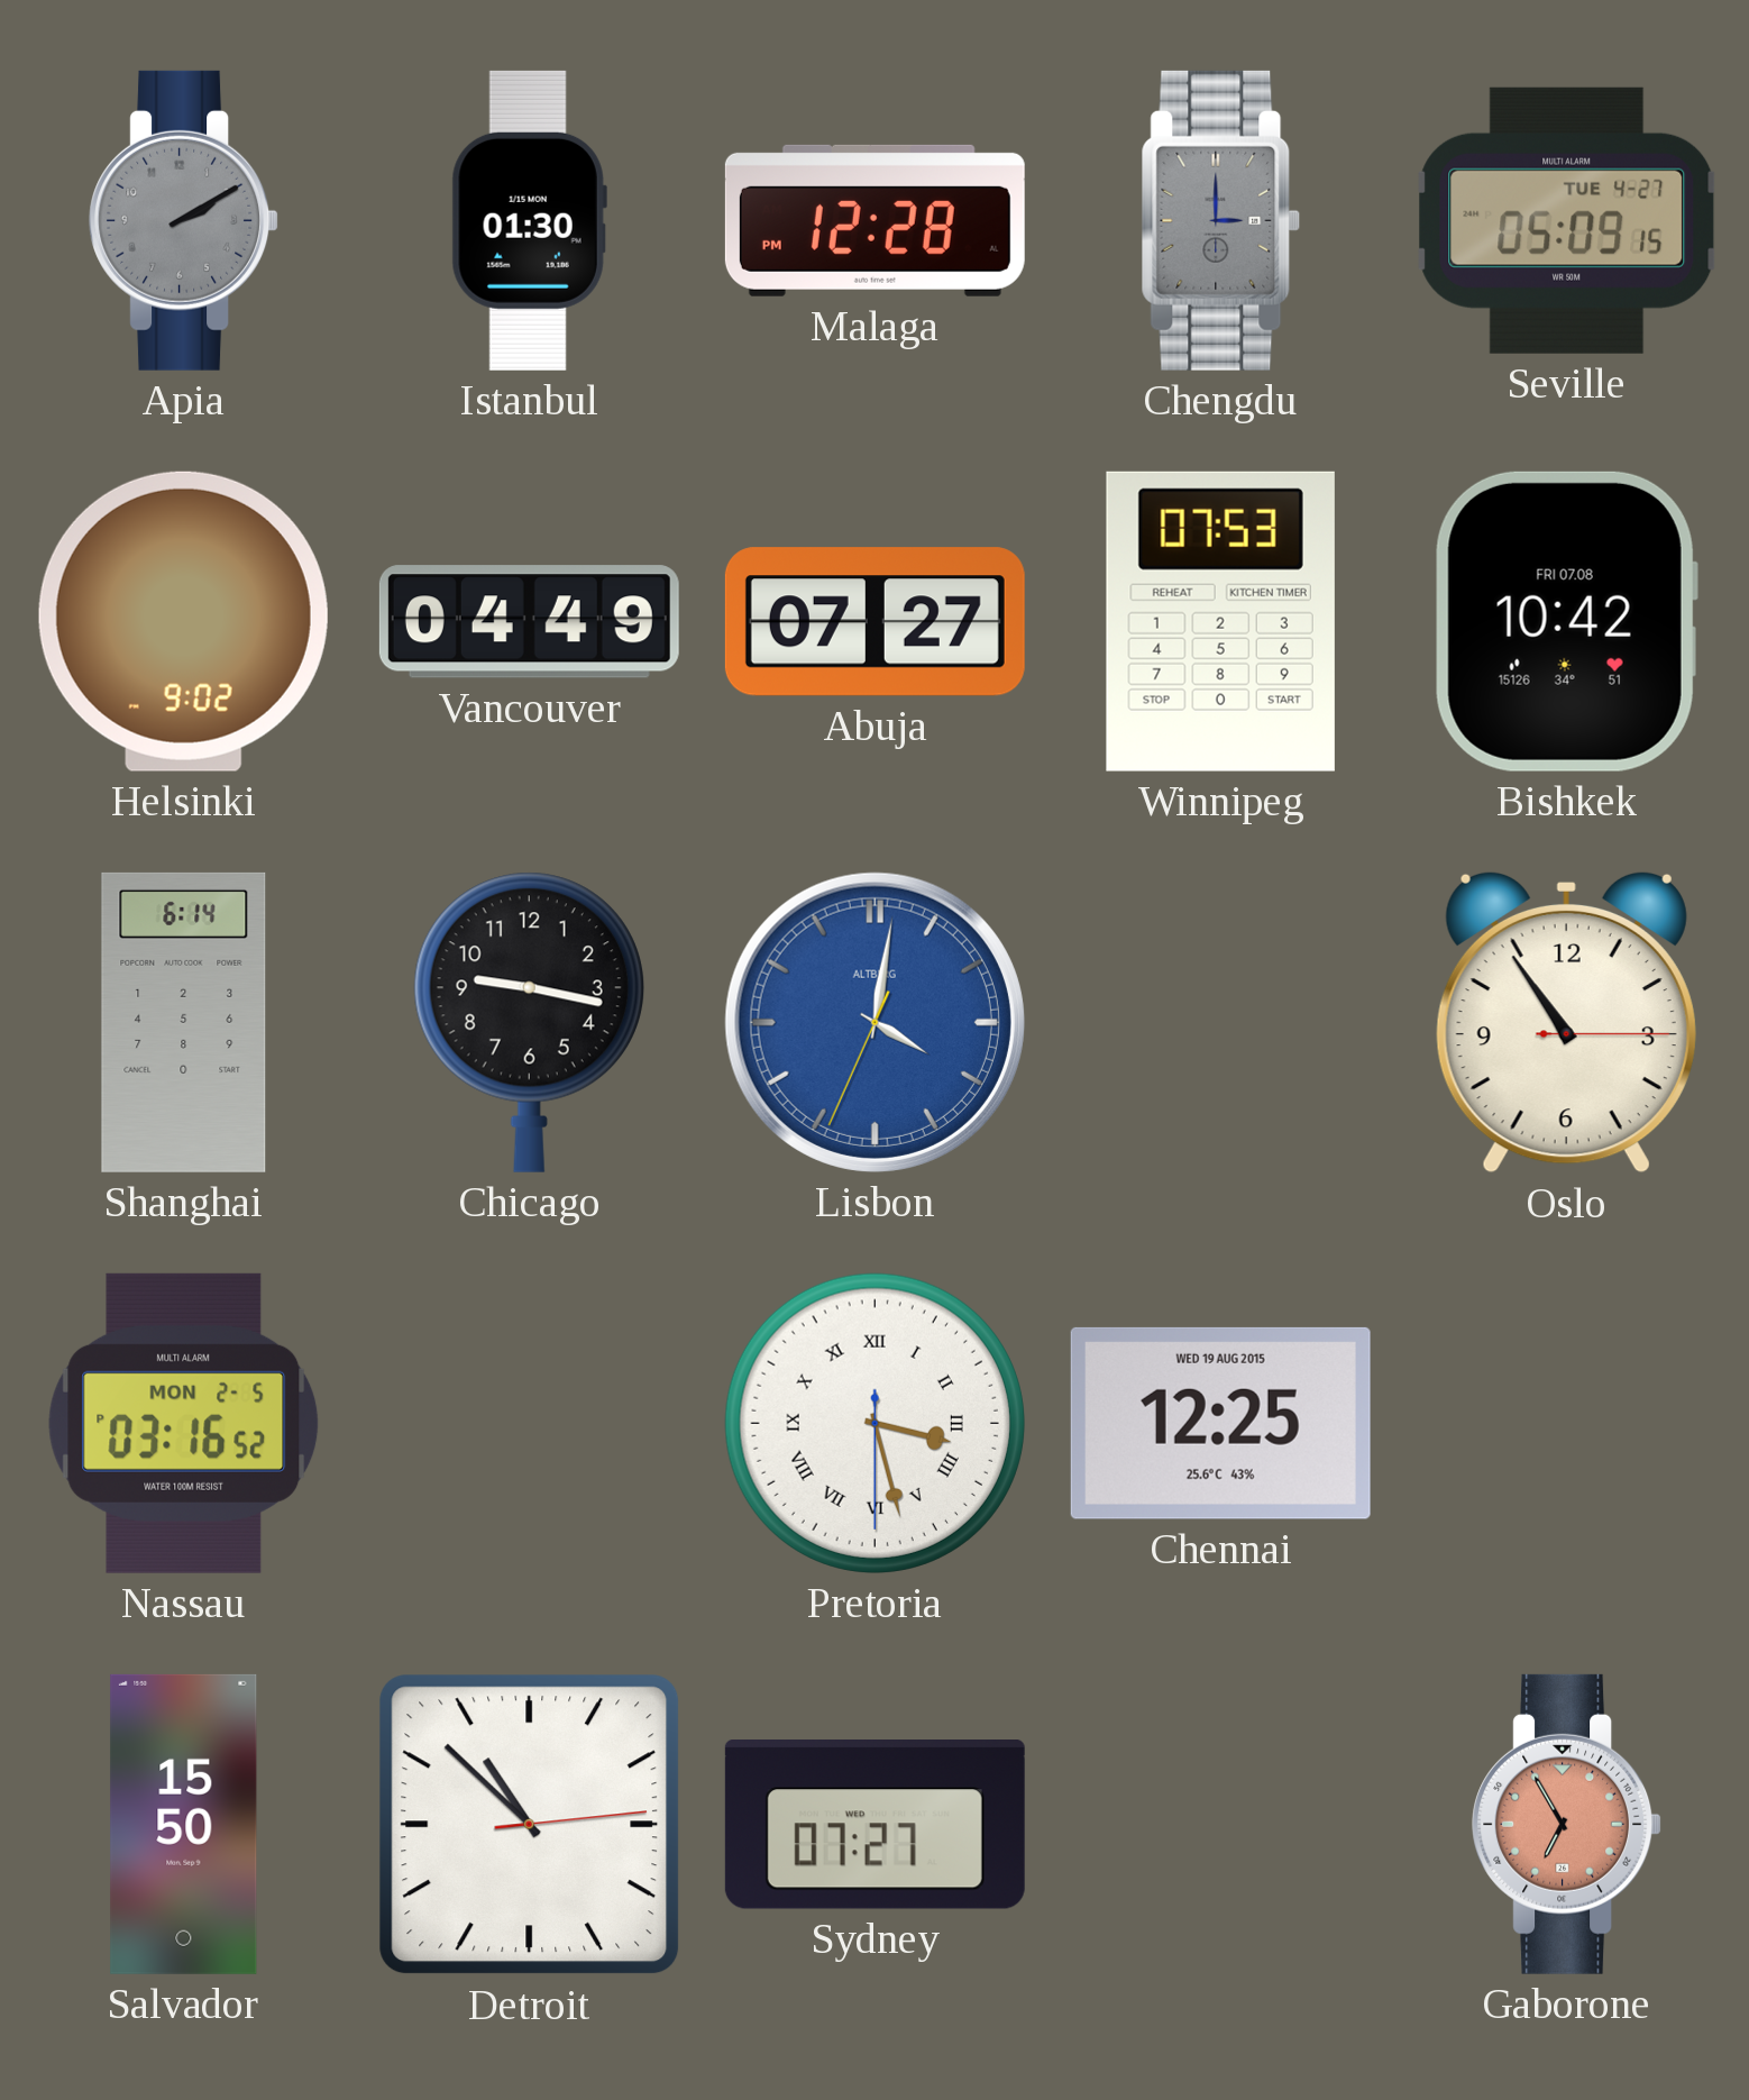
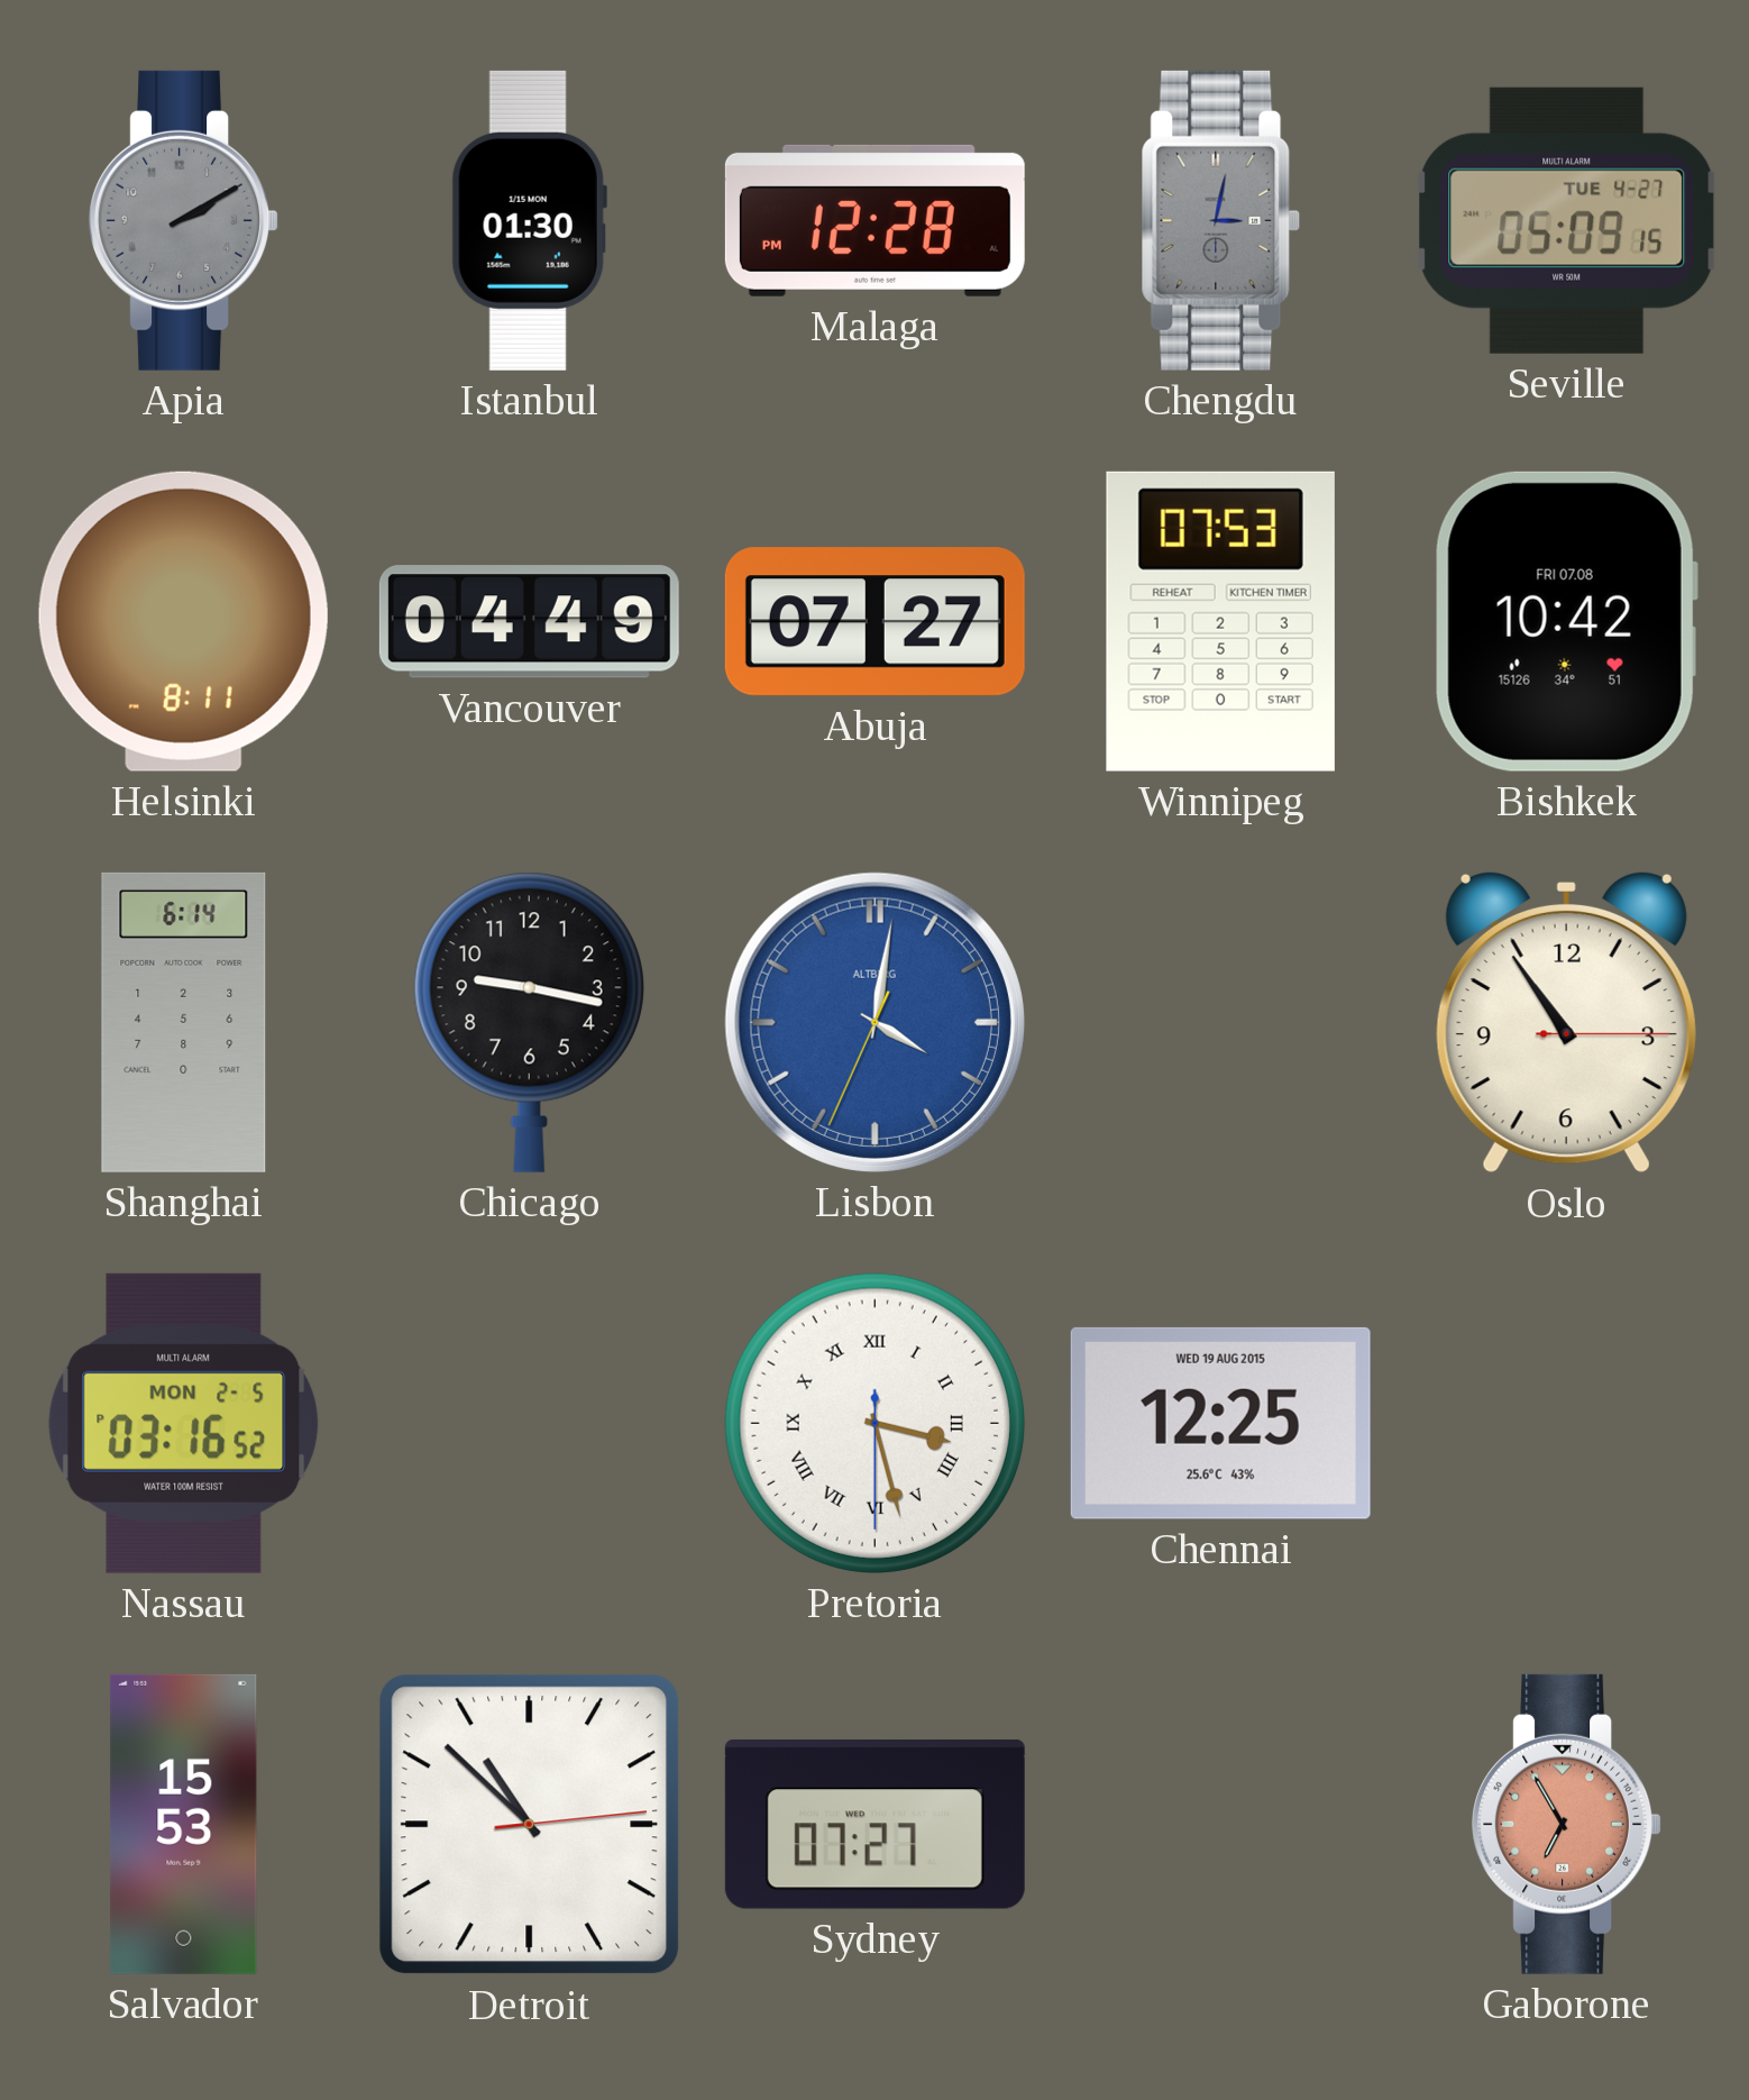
Chengdu: 3:00 -> 3:02
Helsinki: 9:02 -> 8:11
Salvador: 15:50 -> 15:53
